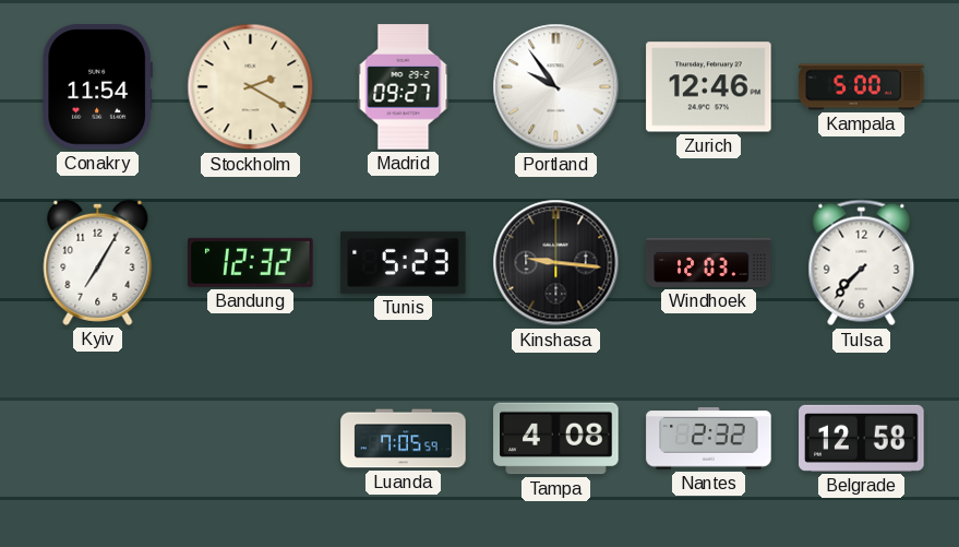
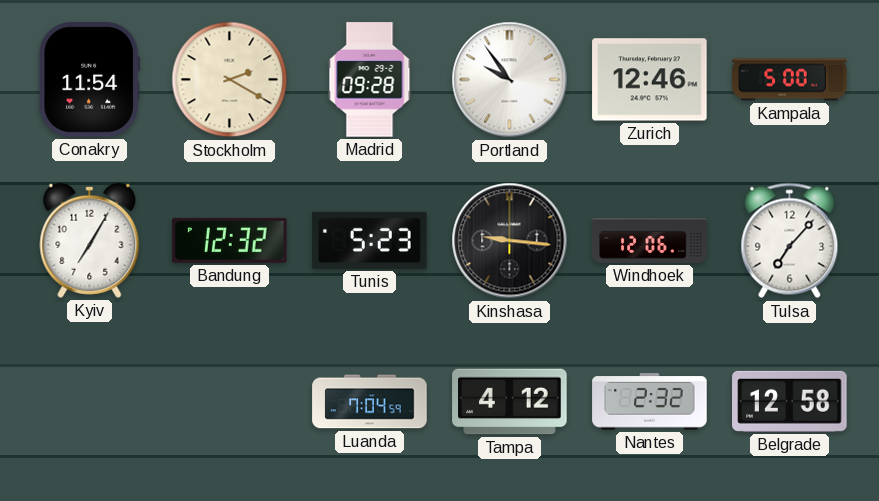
Madrid: 09:27 -> 09:28
Windhoek: 12:03 -> 12:06
Tulsa: 7:37 -> 7:07
Luanda: 7:05 -> 7:04
Tampa: 4:08 -> 4:12
